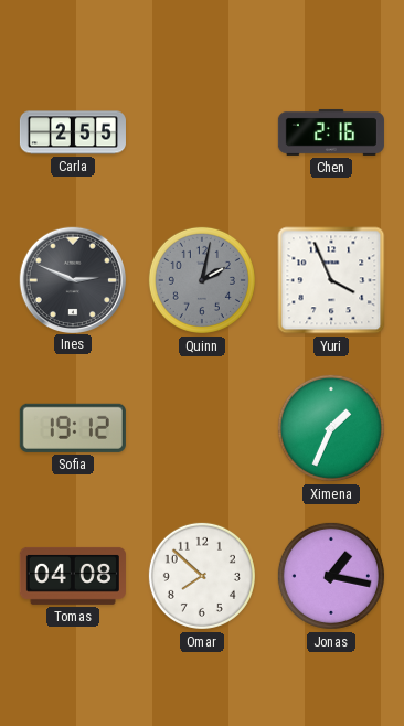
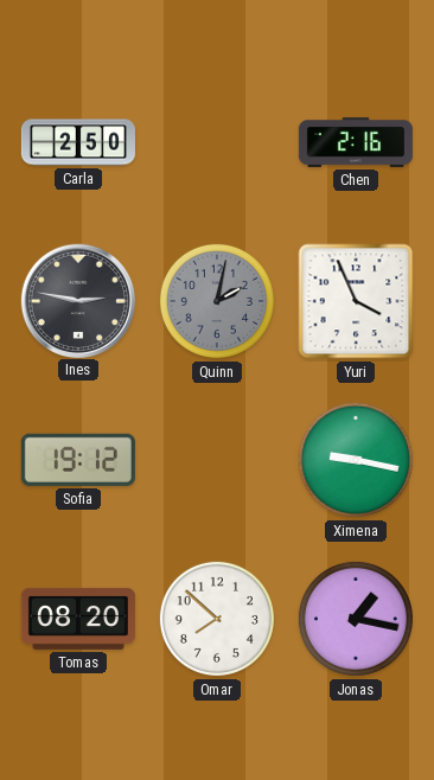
Carla: 2:55 -> 2:50
Ines: 2:49 -> 2:47
Ximena: 1:34 -> 9:17
Tomas: 04:08 -> 08:20
